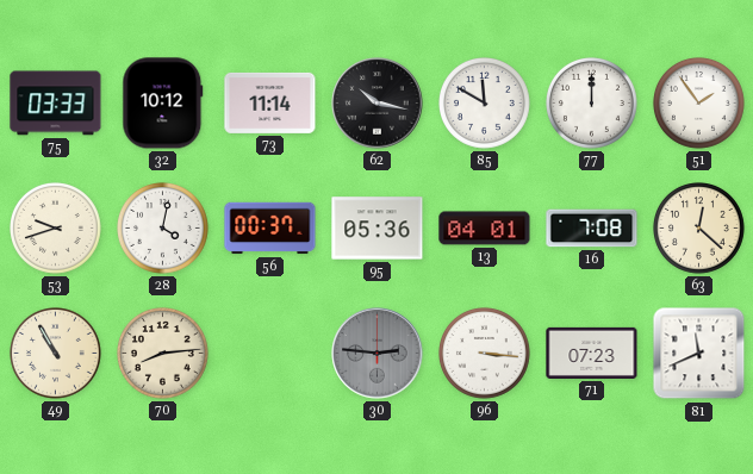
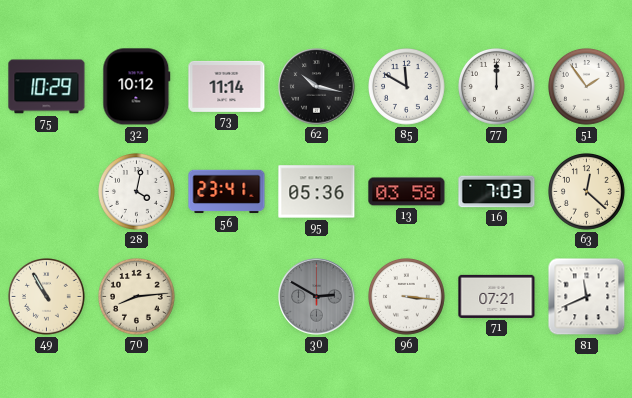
75: 03:33 -> 10:29
53: 9:42 -> none
56: 00:37 -> 23:41
13: 04:01 -> 03:58
16: 7:08 -> 7:03
30: 2:46 -> 2:50
71: 07:23 -> 07:21
